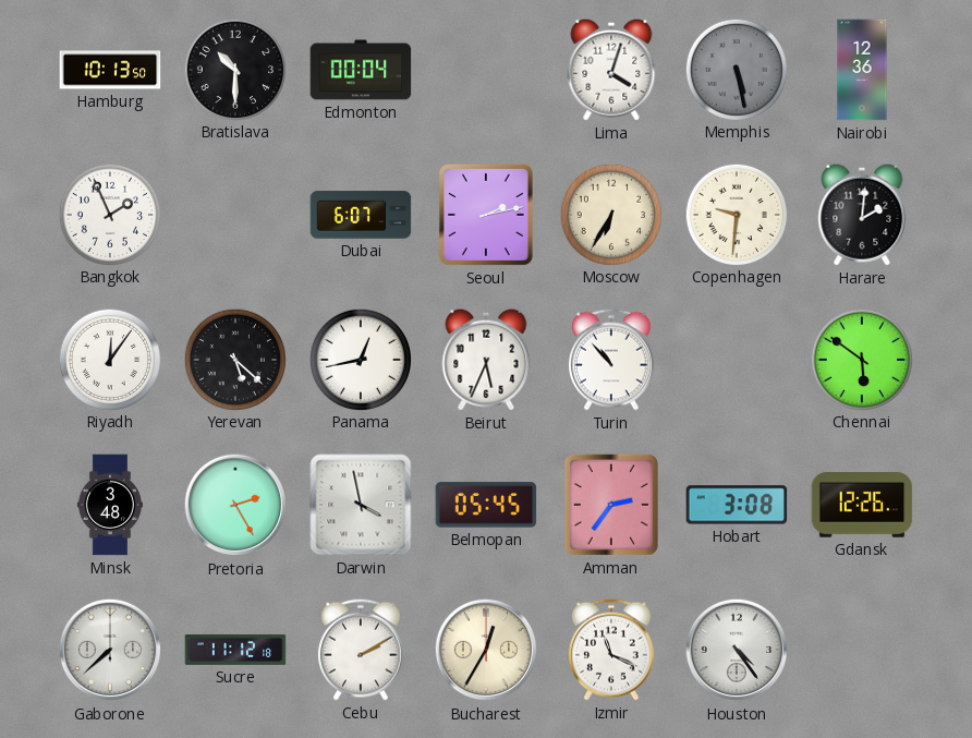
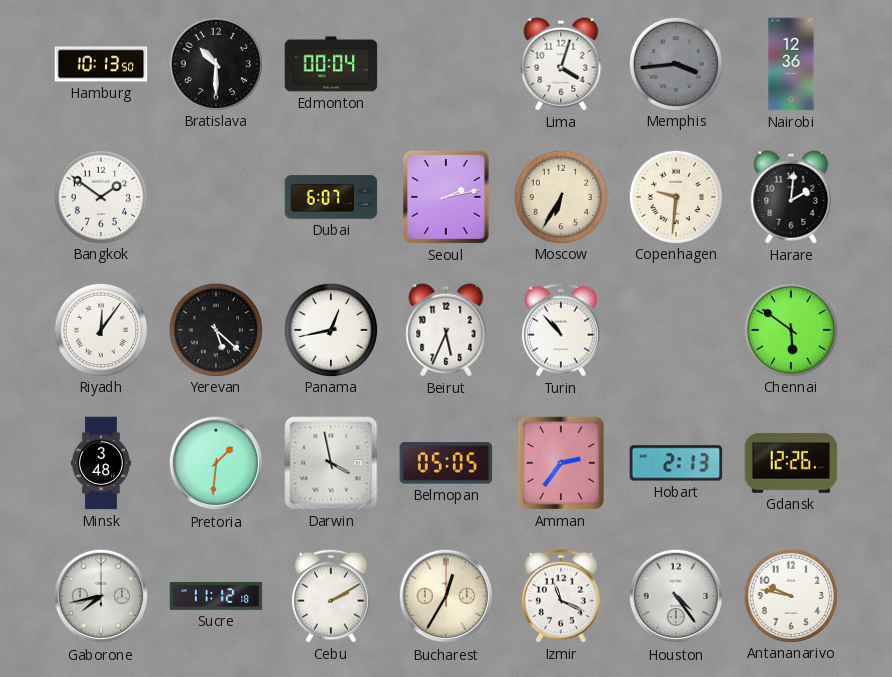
Memphis: 5:28 -> 3:44
Bangkok: 1:56 -> 1:51
Pretoria: 2:25 -> 1:31
Belmopan: 05:45 -> 05:05
Hobart: 3:08 -> 2:13
Gaborone: 7:38 -> 7:43
Antananarivo: none -> 9:47
